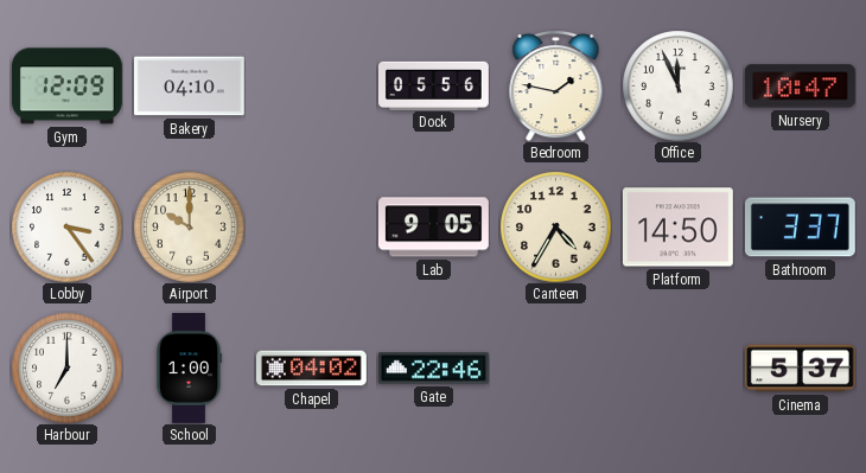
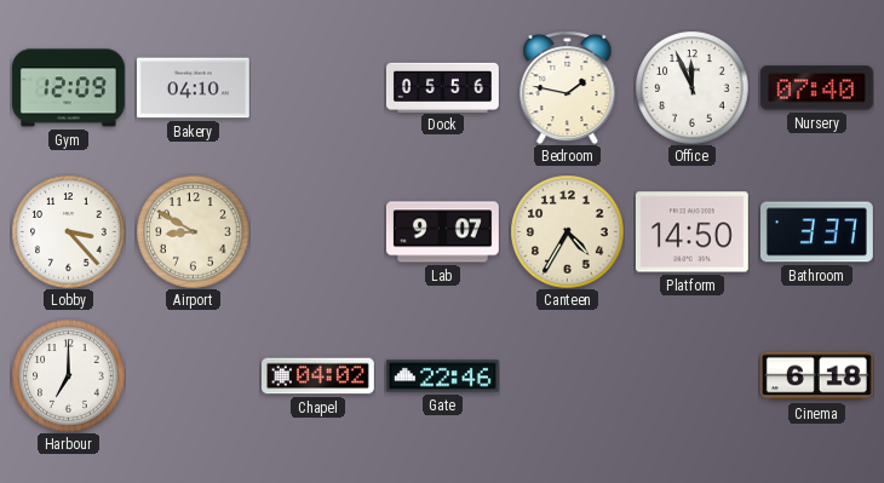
Nursery: 10:47 -> 07:40
Lobby: 3:24 -> 3:23
Airport: 10:00 -> 8:50
Lab: 9:05 -> 9:07
School: 1:00 -> none
Cinema: 5:37 -> 6:18
